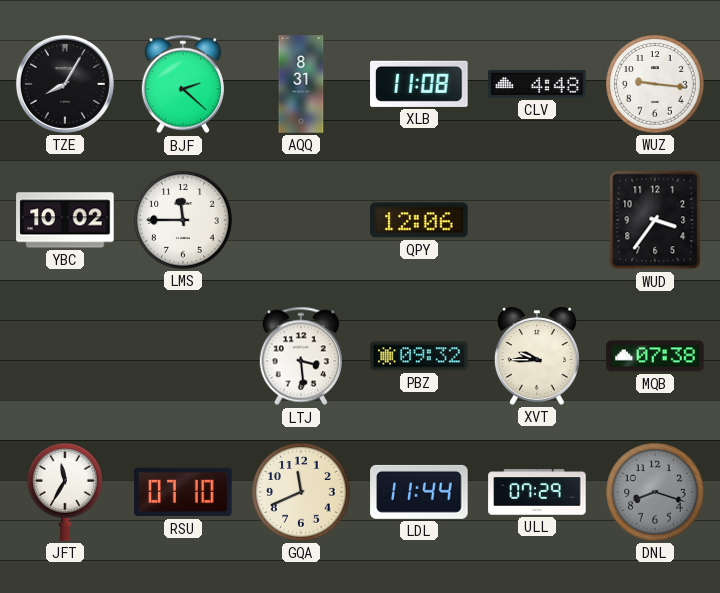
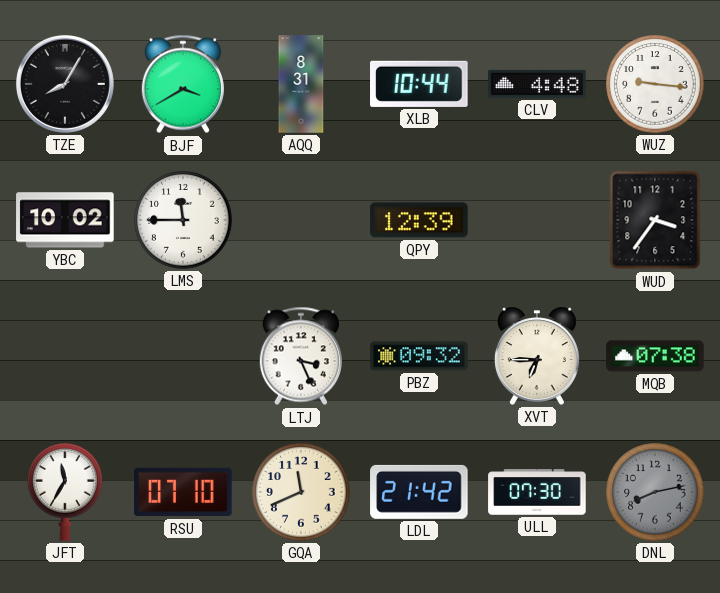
BJF: 2:22 -> 3:40
XLB: 11:08 -> 10:44
QPY: 12:06 -> 12:39
LTJ: 3:29 -> 3:26
XVT: 9:45 -> 6:45
LDL: 11:44 -> 21:42
ULL: 07:29 -> 07:30
DNL: 8:18 -> 8:13
